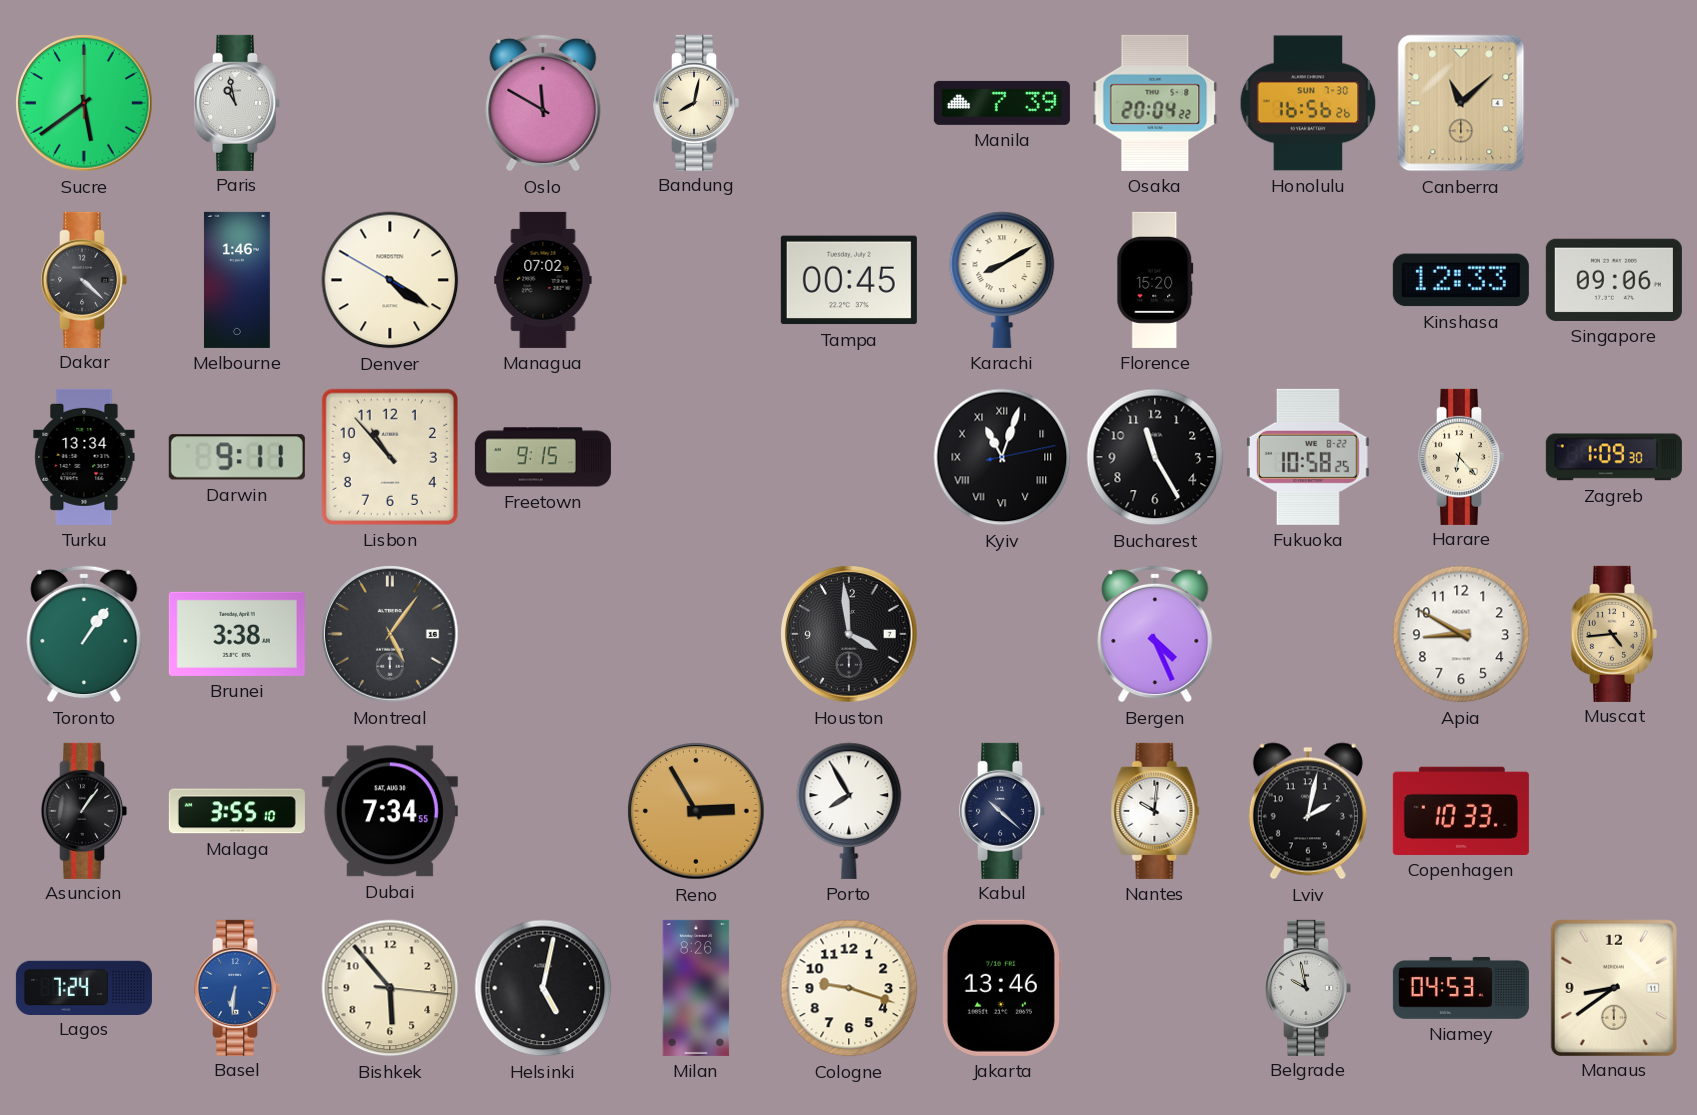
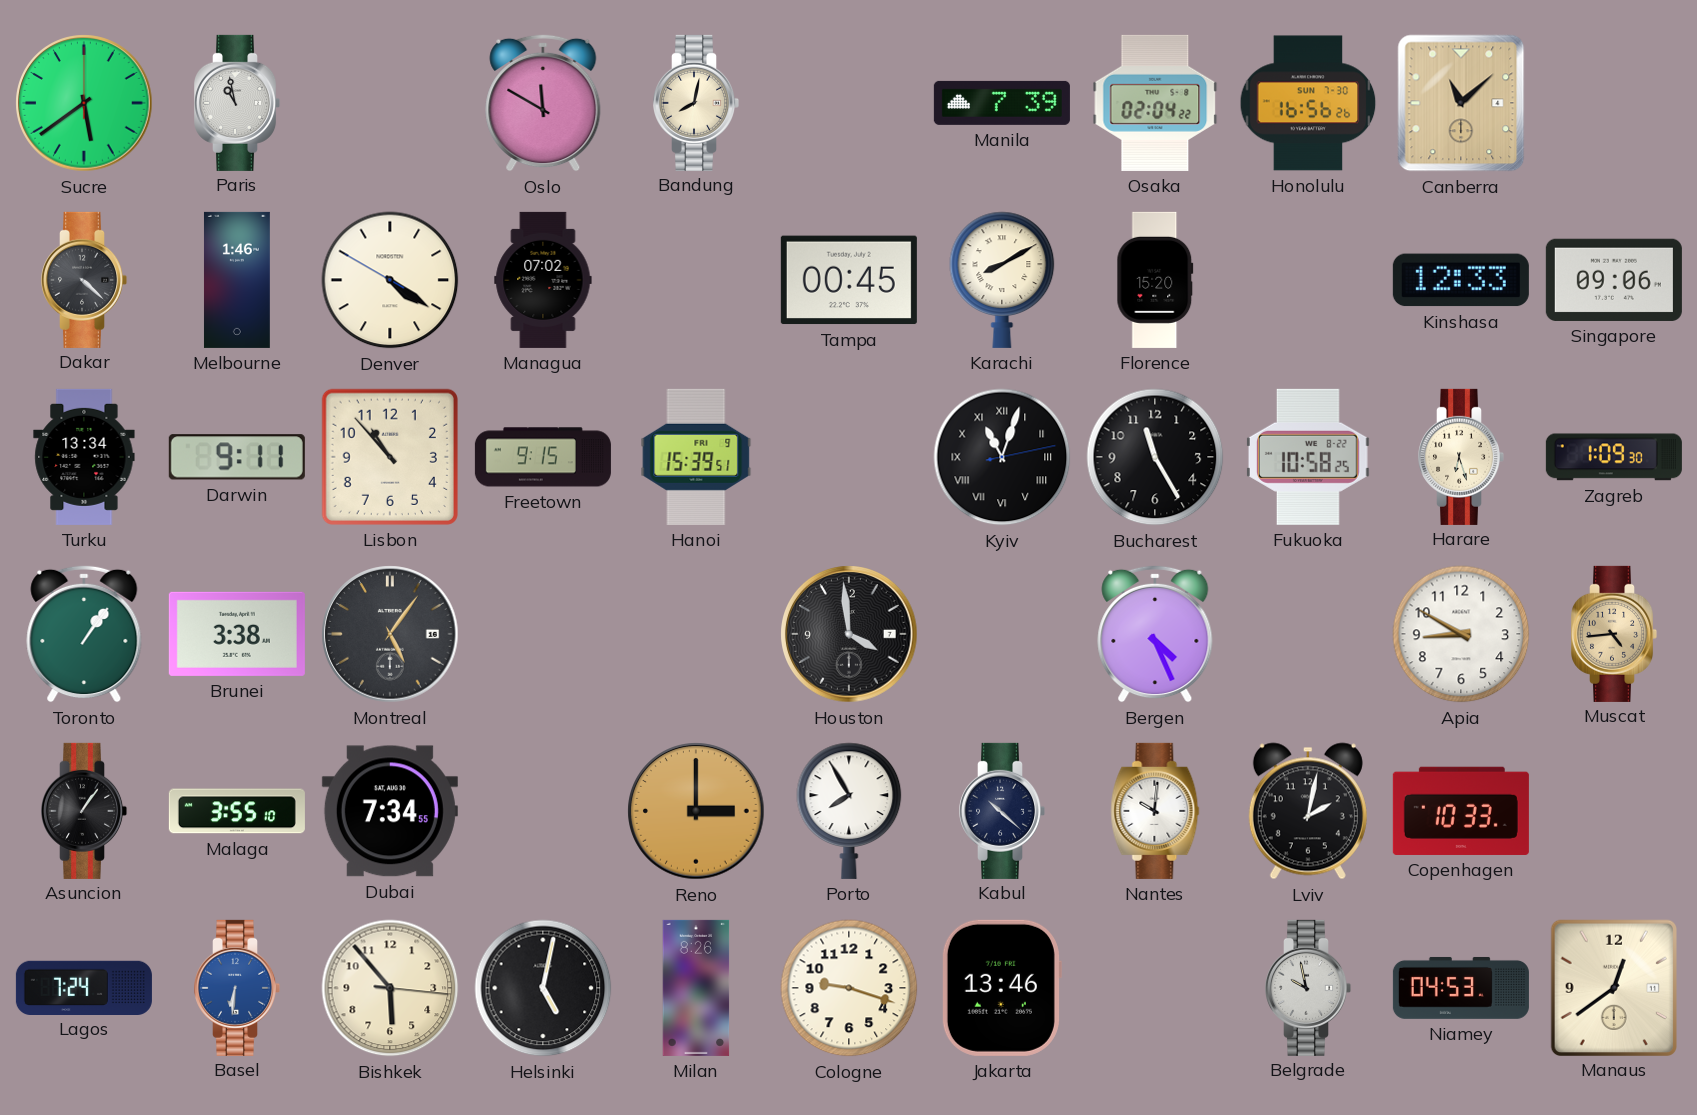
Osaka: 20:04 -> 02:04
Hanoi: none -> 15:39
Harare: 6:23 -> 6:27
Reno: 2:55 -> 3:00
Manaus: 8:39 -> 12:39
